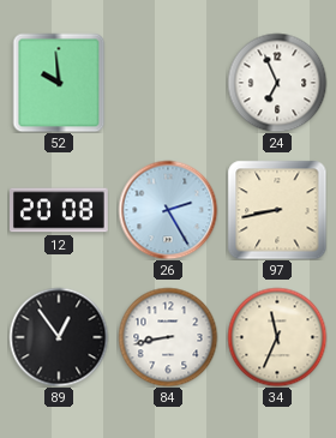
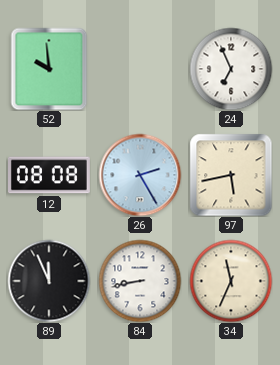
12: 20:08 -> 08:08
97: 8:43 -> 5:43
89: 12:54 -> 11:56
